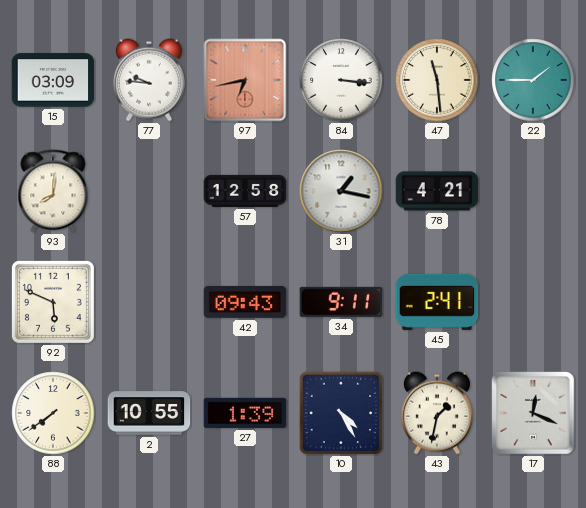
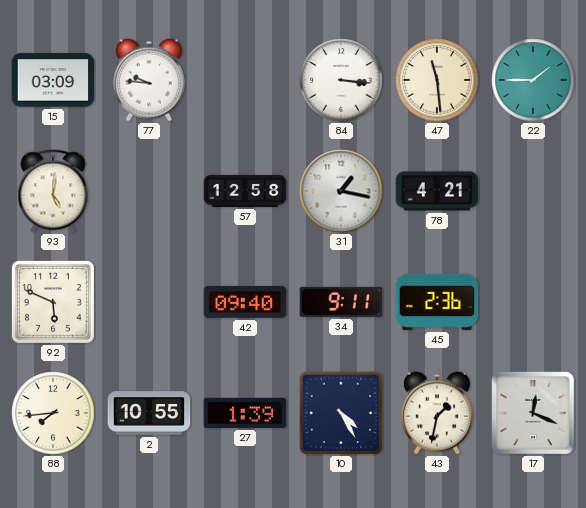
97: 6:43 -> none
93: 8:01 -> 5:01
42: 09:43 -> 09:40
45: 2:41 -> 2:36
88: 7:39 -> 7:44
